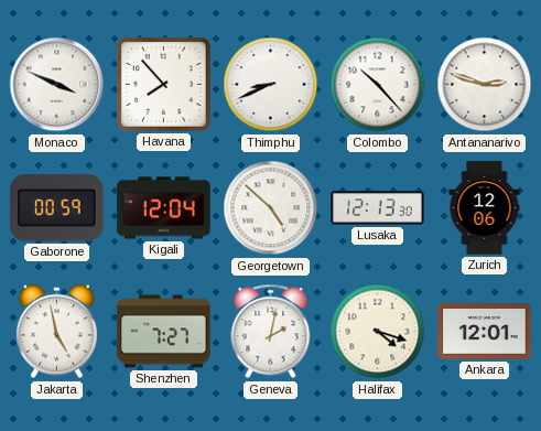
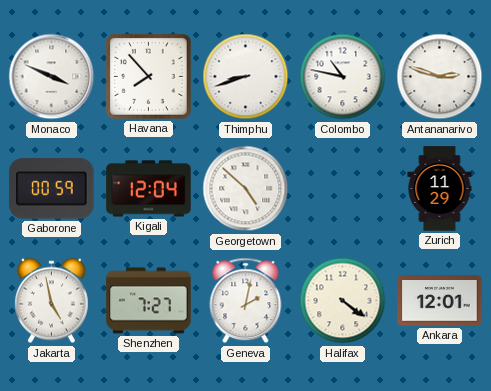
Thimphu: 8:41 -> 8:42
Colombo: 10:23 -> 10:47
Lusaka: 12:13 -> none
Zurich: 12:06 -> 11:29
Halifax: 4:18 -> 4:21
